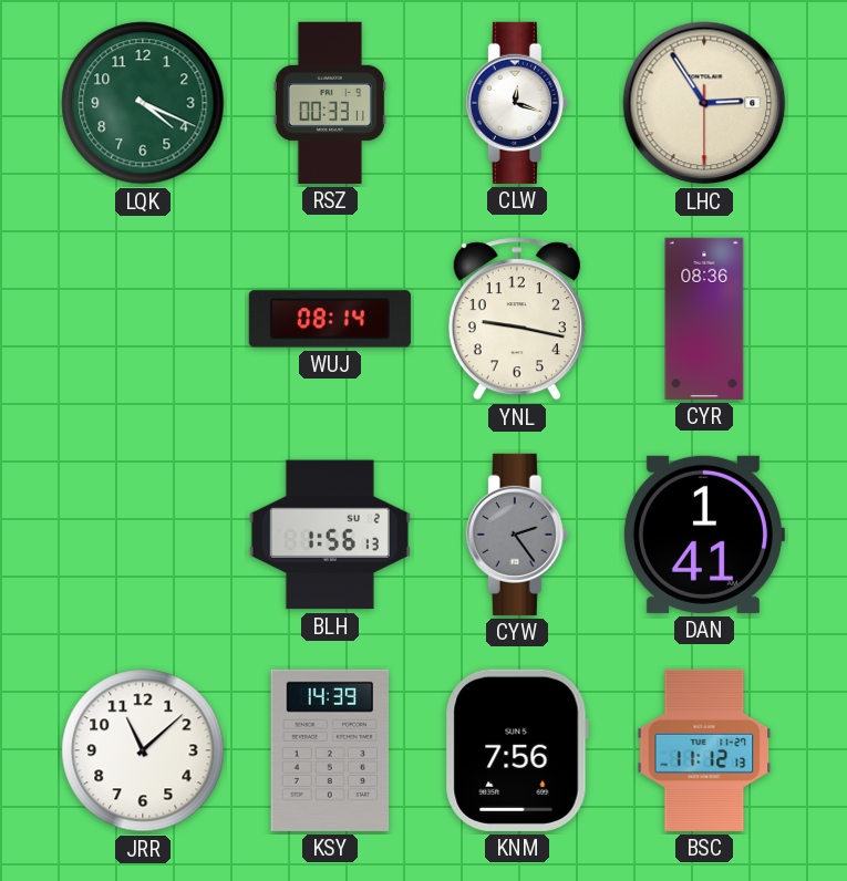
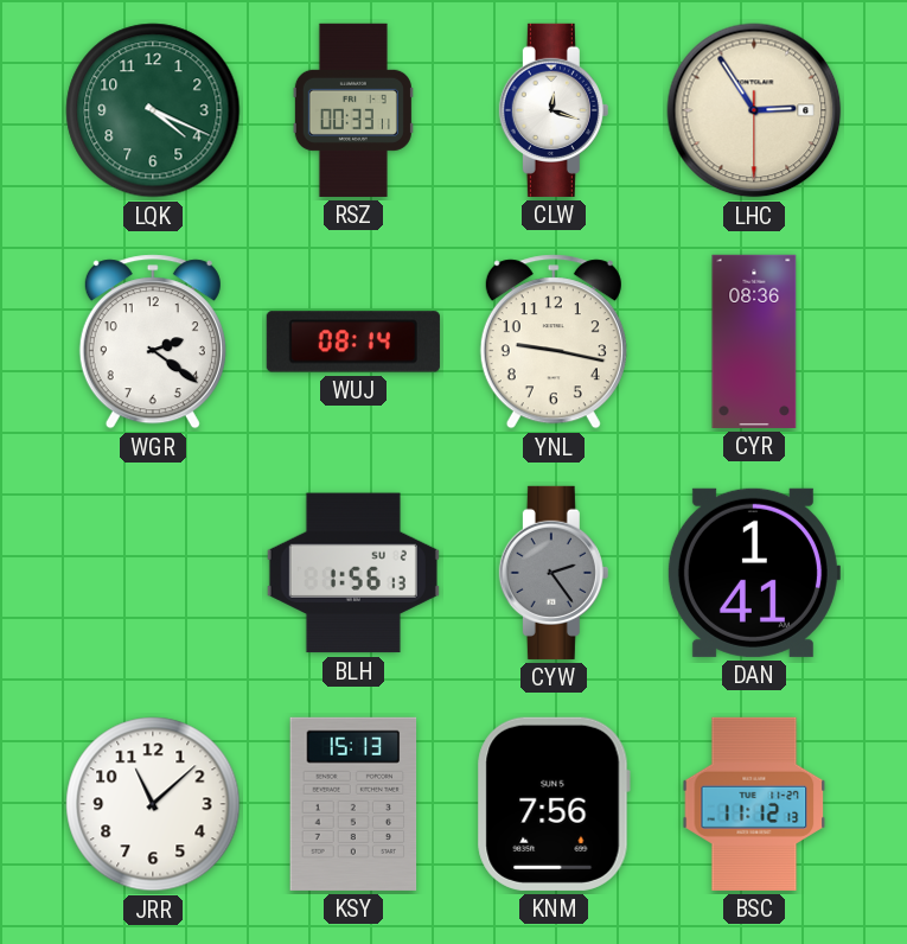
WGR: none -> 2:21
KSY: 14:39 -> 15:13
